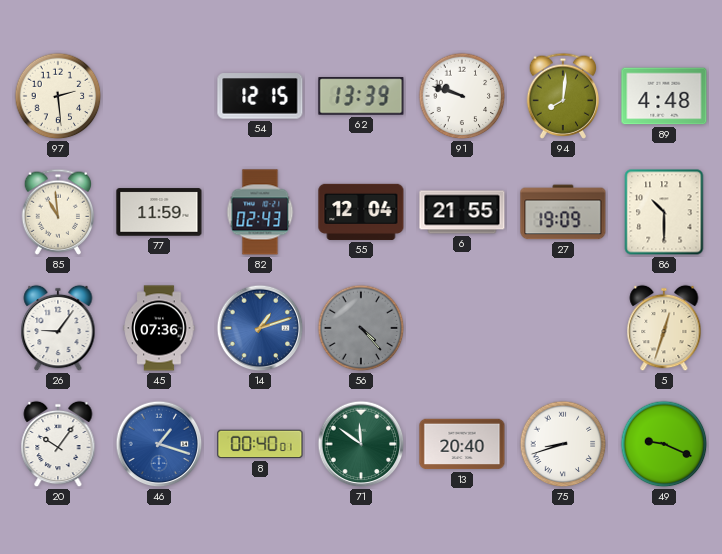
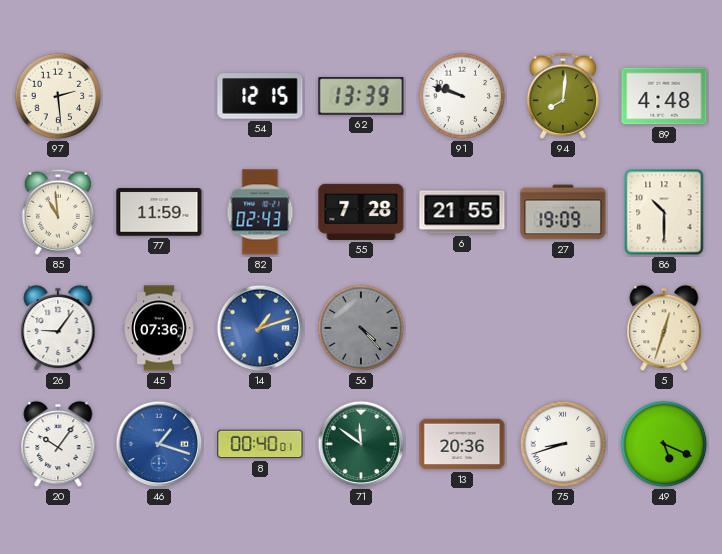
55: 12:04 -> 7:28
13: 20:40 -> 20:36
49: 9:19 -> 5:19
